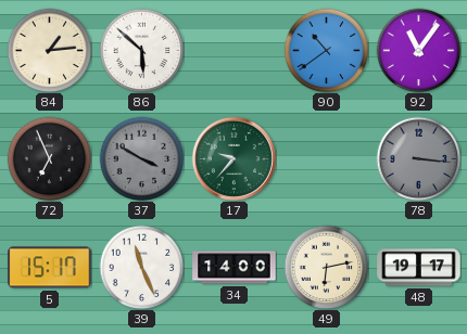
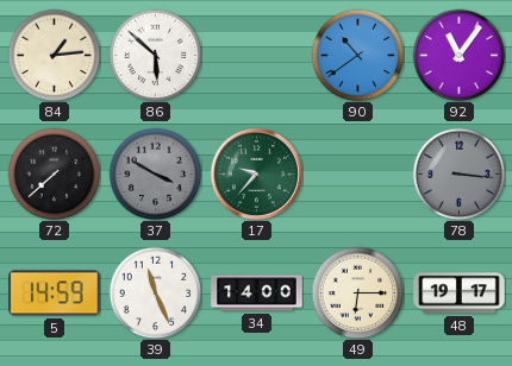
72: 6:56 -> 7:38
5: 15:17 -> 14:59
49: 6:13 -> 6:15
